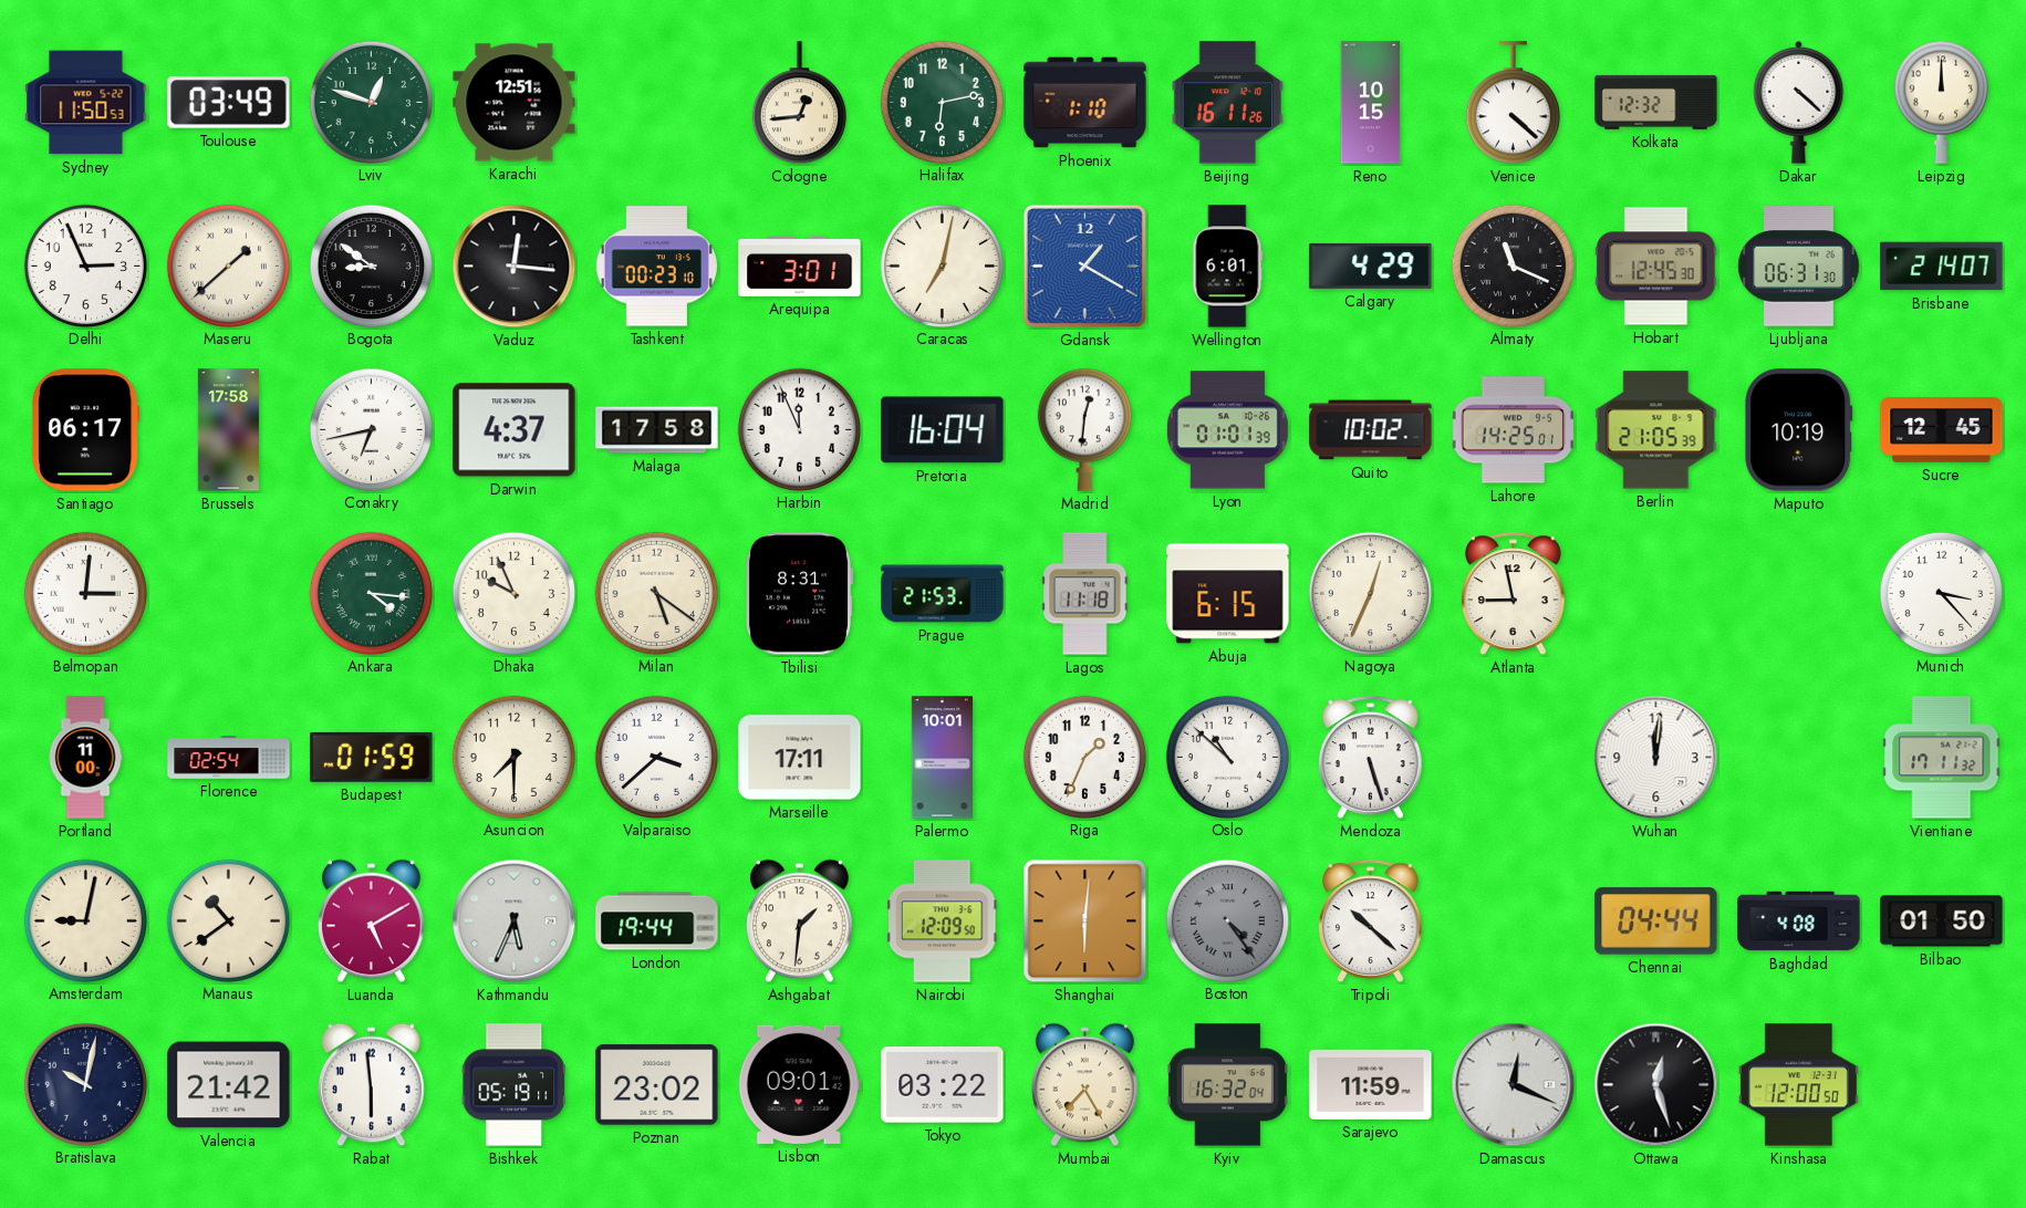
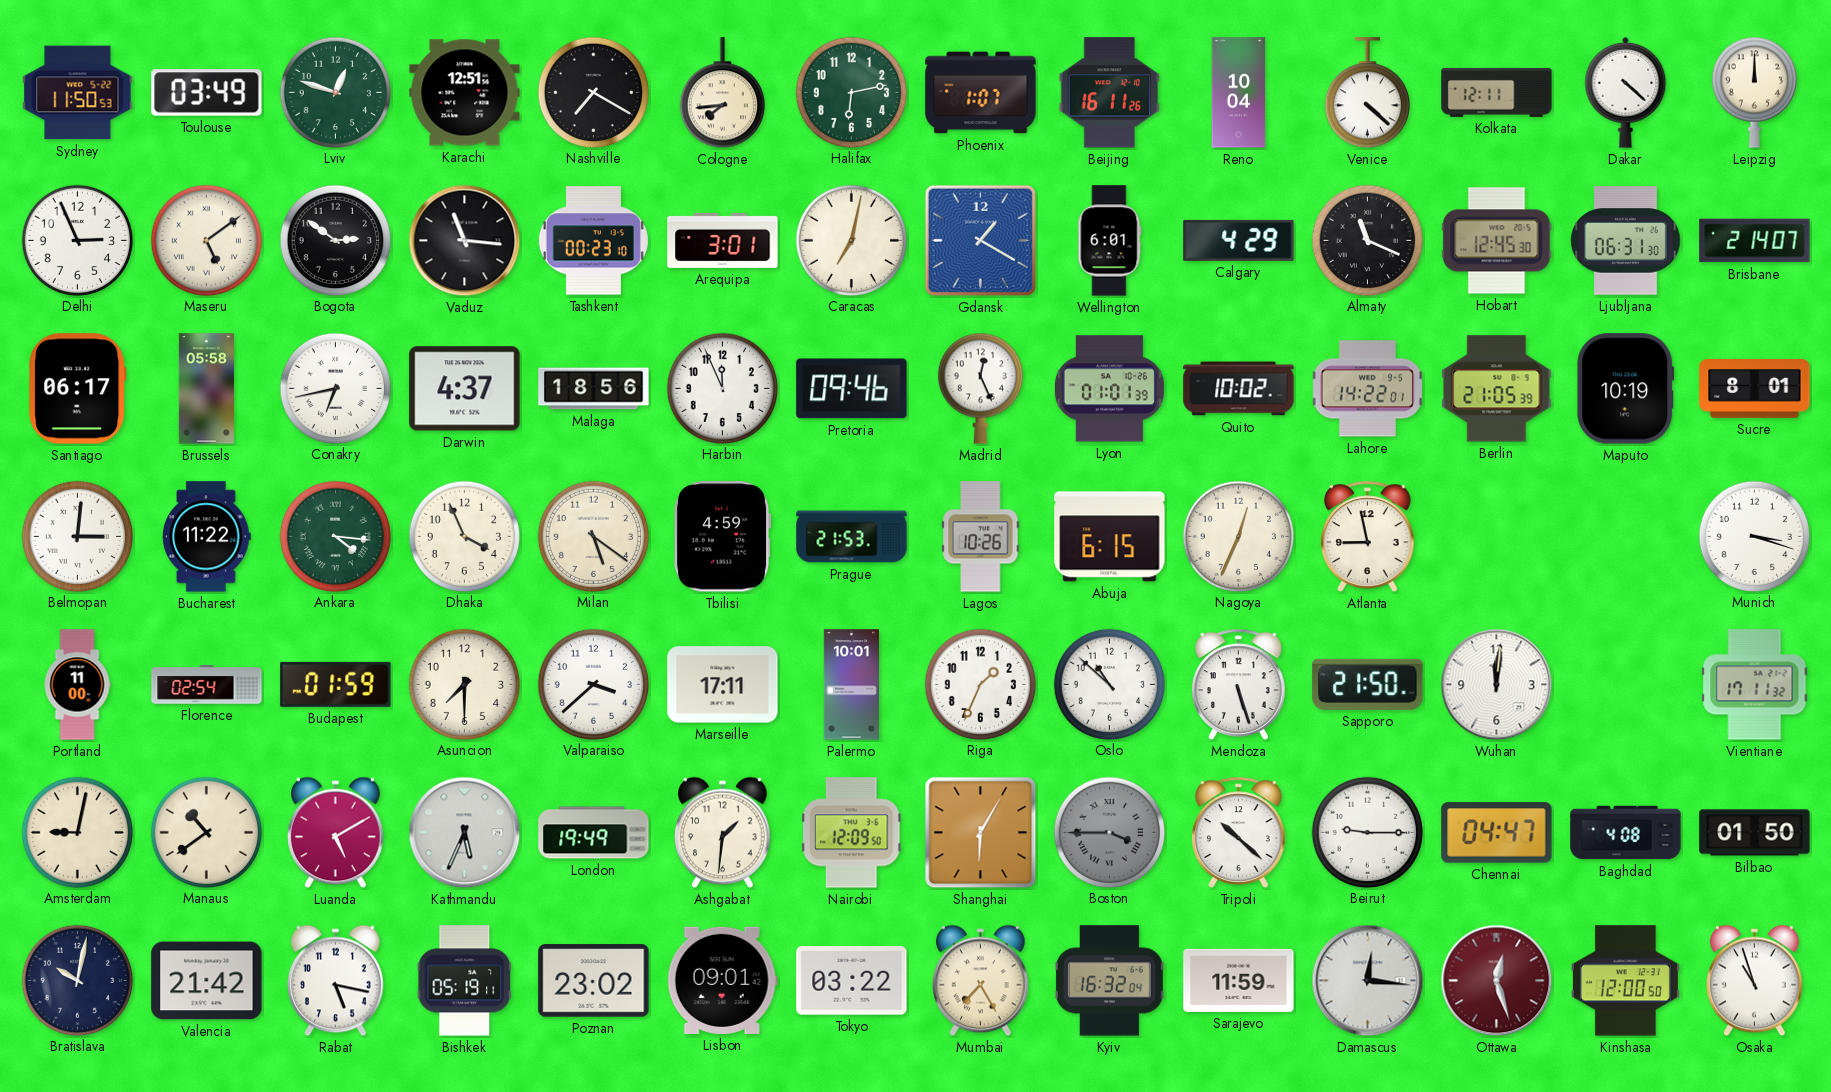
Nashville: none -> 7:20
Cologne: 12:44 -> 7:44
Phoenix: 1:10 -> 1:07
Reno: 10:15 -> 10:04
Kolkata: 12:32 -> 12:11
Maseru: 1:38 -> 5:09
Bogota: 8:51 -> 2:51
Vaduz: 12:16 -> 11:16
Brussels: 17:58 -> 05:58
Malaga: 17:58 -> 18:56
Pretoria: 16:04 -> 09:46
Madrid: 12:31 -> 12:26
Lahore: 14:25 -> 14:22
Sucre: 12:45 -> 8:01
Bucharest: none -> 11:22
Dhaka: 9:56 -> 3:56
Tbilisi: 8:31 -> 4:59
Lagos: 11:18 -> 10:26
Munich: 3:23 -> 3:18
Sapporo: none -> 21:50
London: 19:44 -> 19:49
Shanghai: 6:01 -> 6:05
Boston: 4:24 -> 3:45
Beirut: none -> 9:15
Chennai: 04:44 -> 04:47
Rabat: 5:59 -> 5:17
Damascus: 12:19 -> 12:16
Ottawa dial: black -> burgundy
Osaka: none -> 10:57
